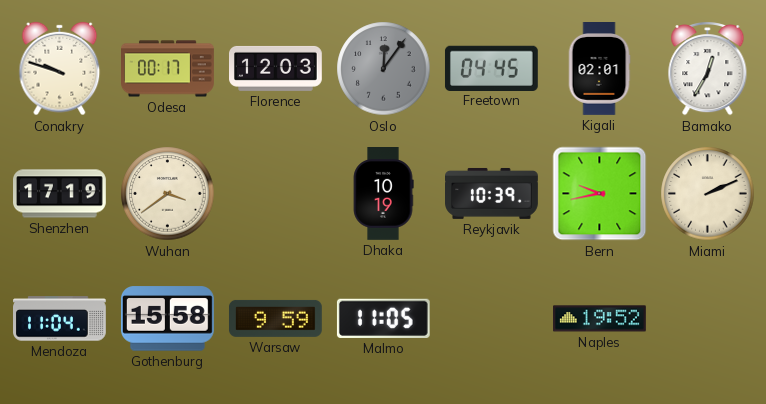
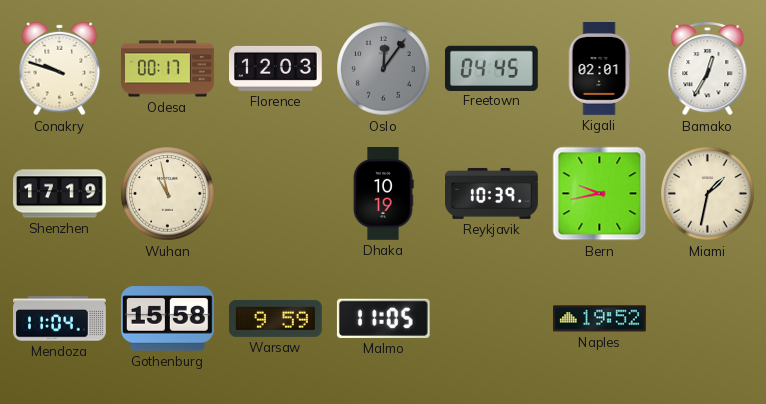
Wuhan: 3:39 -> 10:58
Miami: 2:11 -> 1:32
